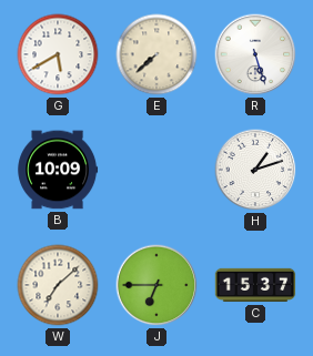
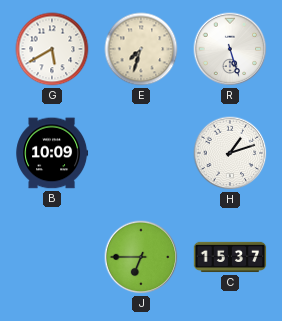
E: 7:38 -> 7:33
W: 7:08 -> none
